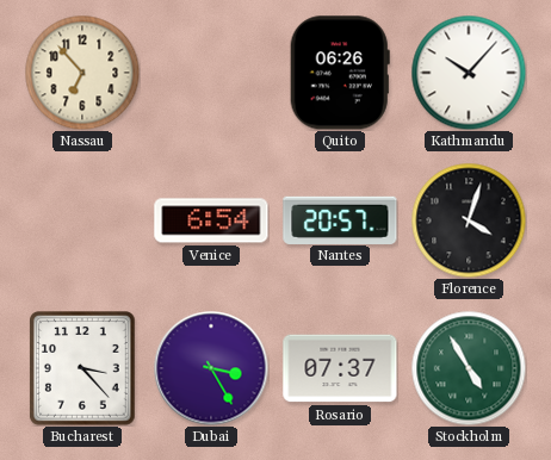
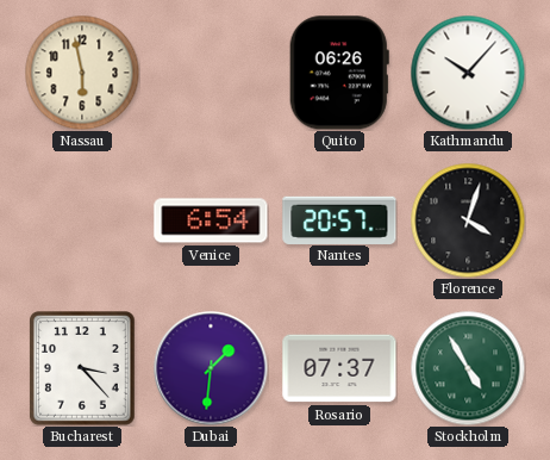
Nassau: 6:53 -> 5:58
Dubai: 3:25 -> 1:31
